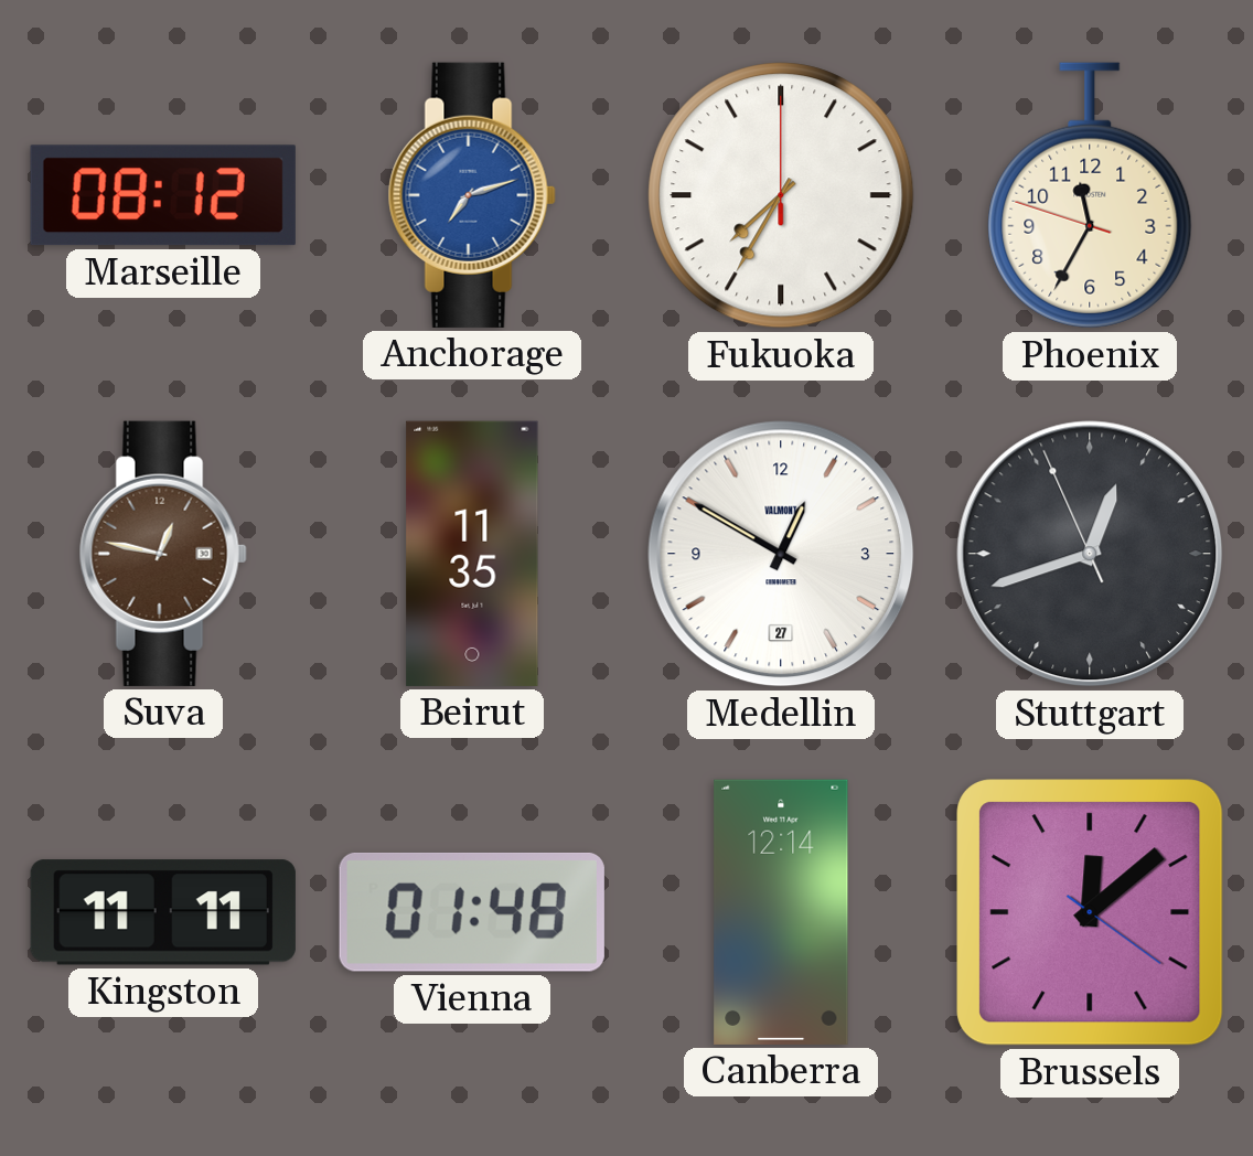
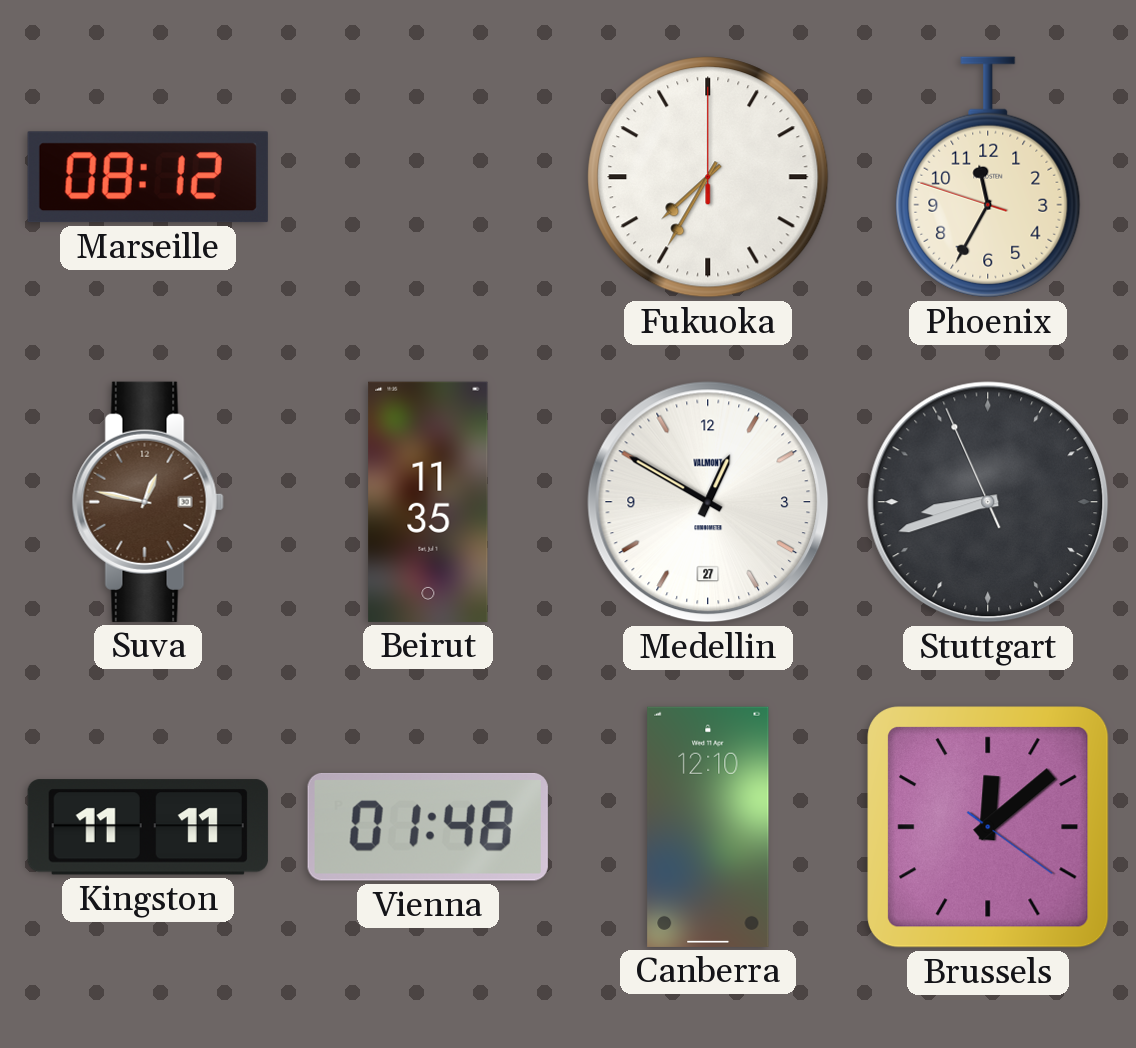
Anchorage: 7:12 -> none
Stuttgart: 12:41 -> 8:41
Canberra: 12:14 -> 12:10
